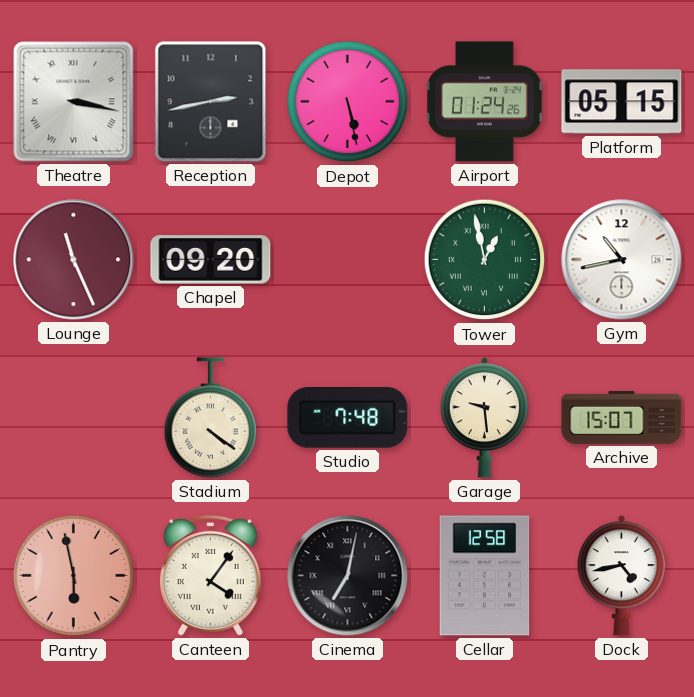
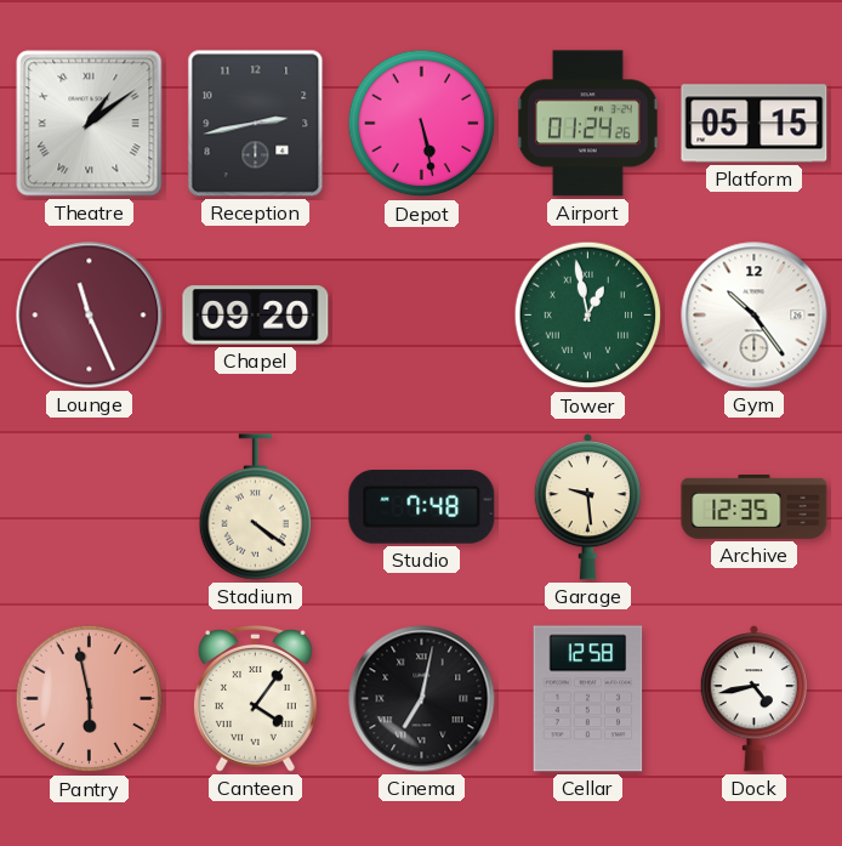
Theatre: 3:17 -> 1:09
Gym: 10:43 -> 10:24
Archive: 15:07 -> 12:35
